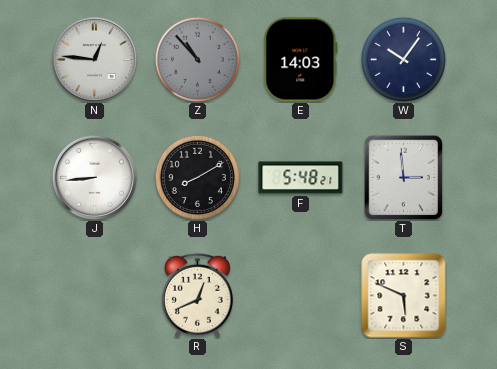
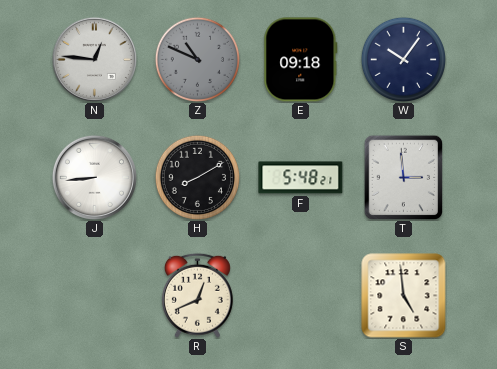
Z: 10:53 -> 10:49
E: 14:03 -> 09:18
S: 5:49 -> 4:59
